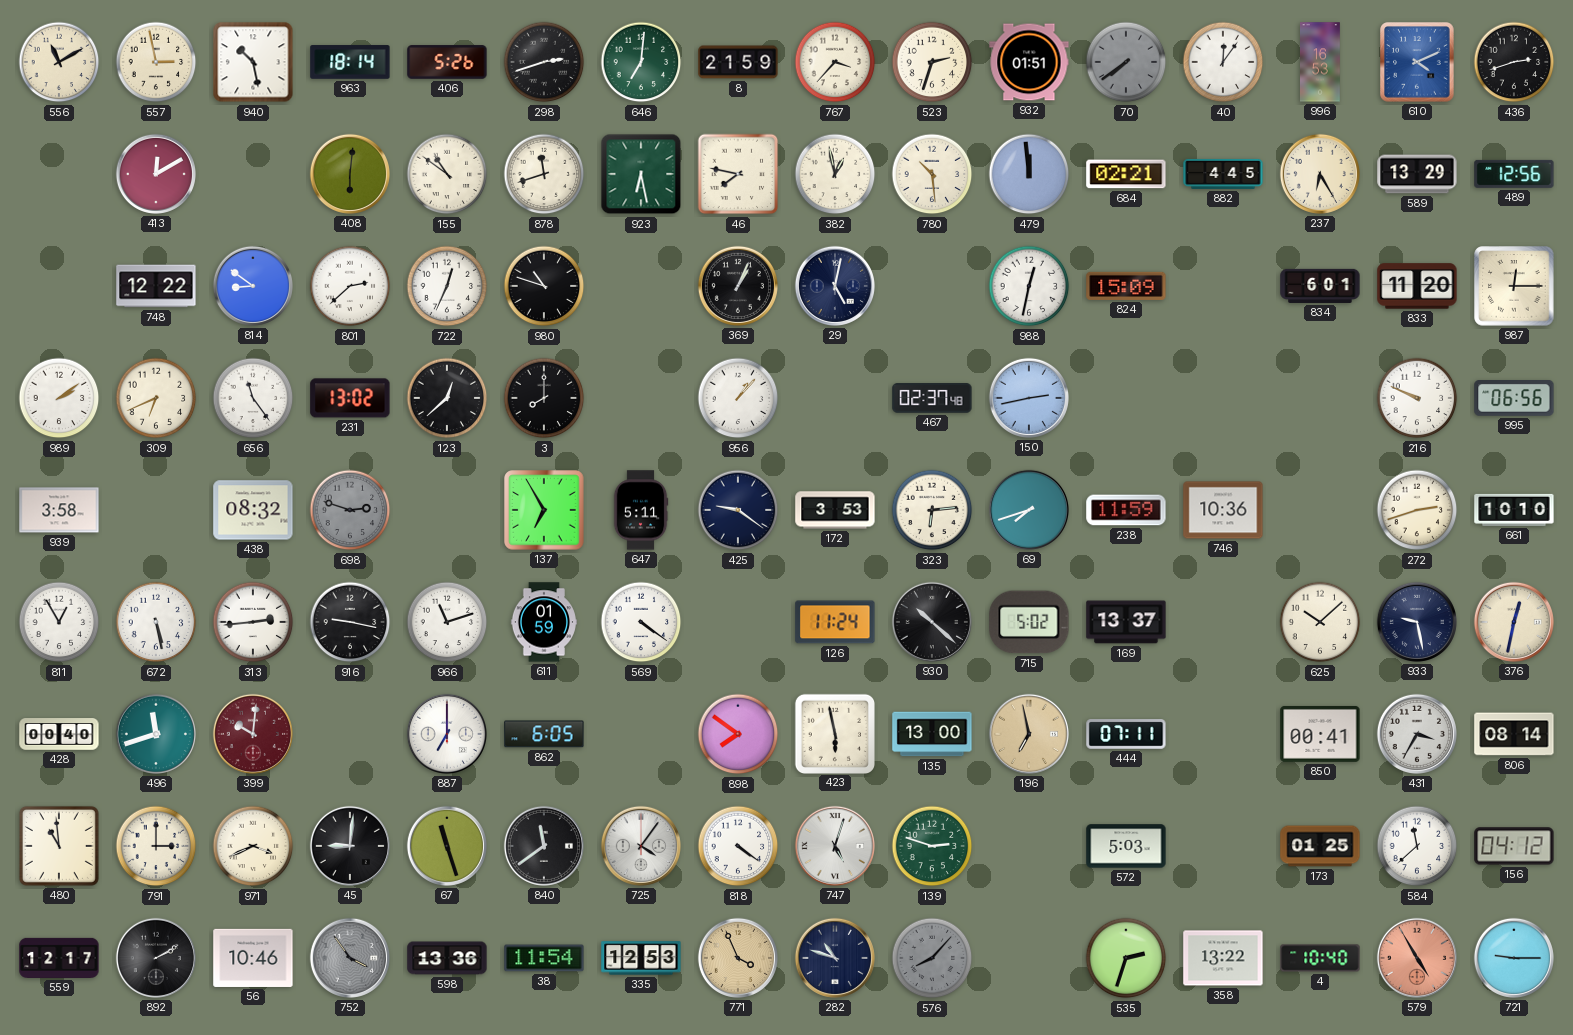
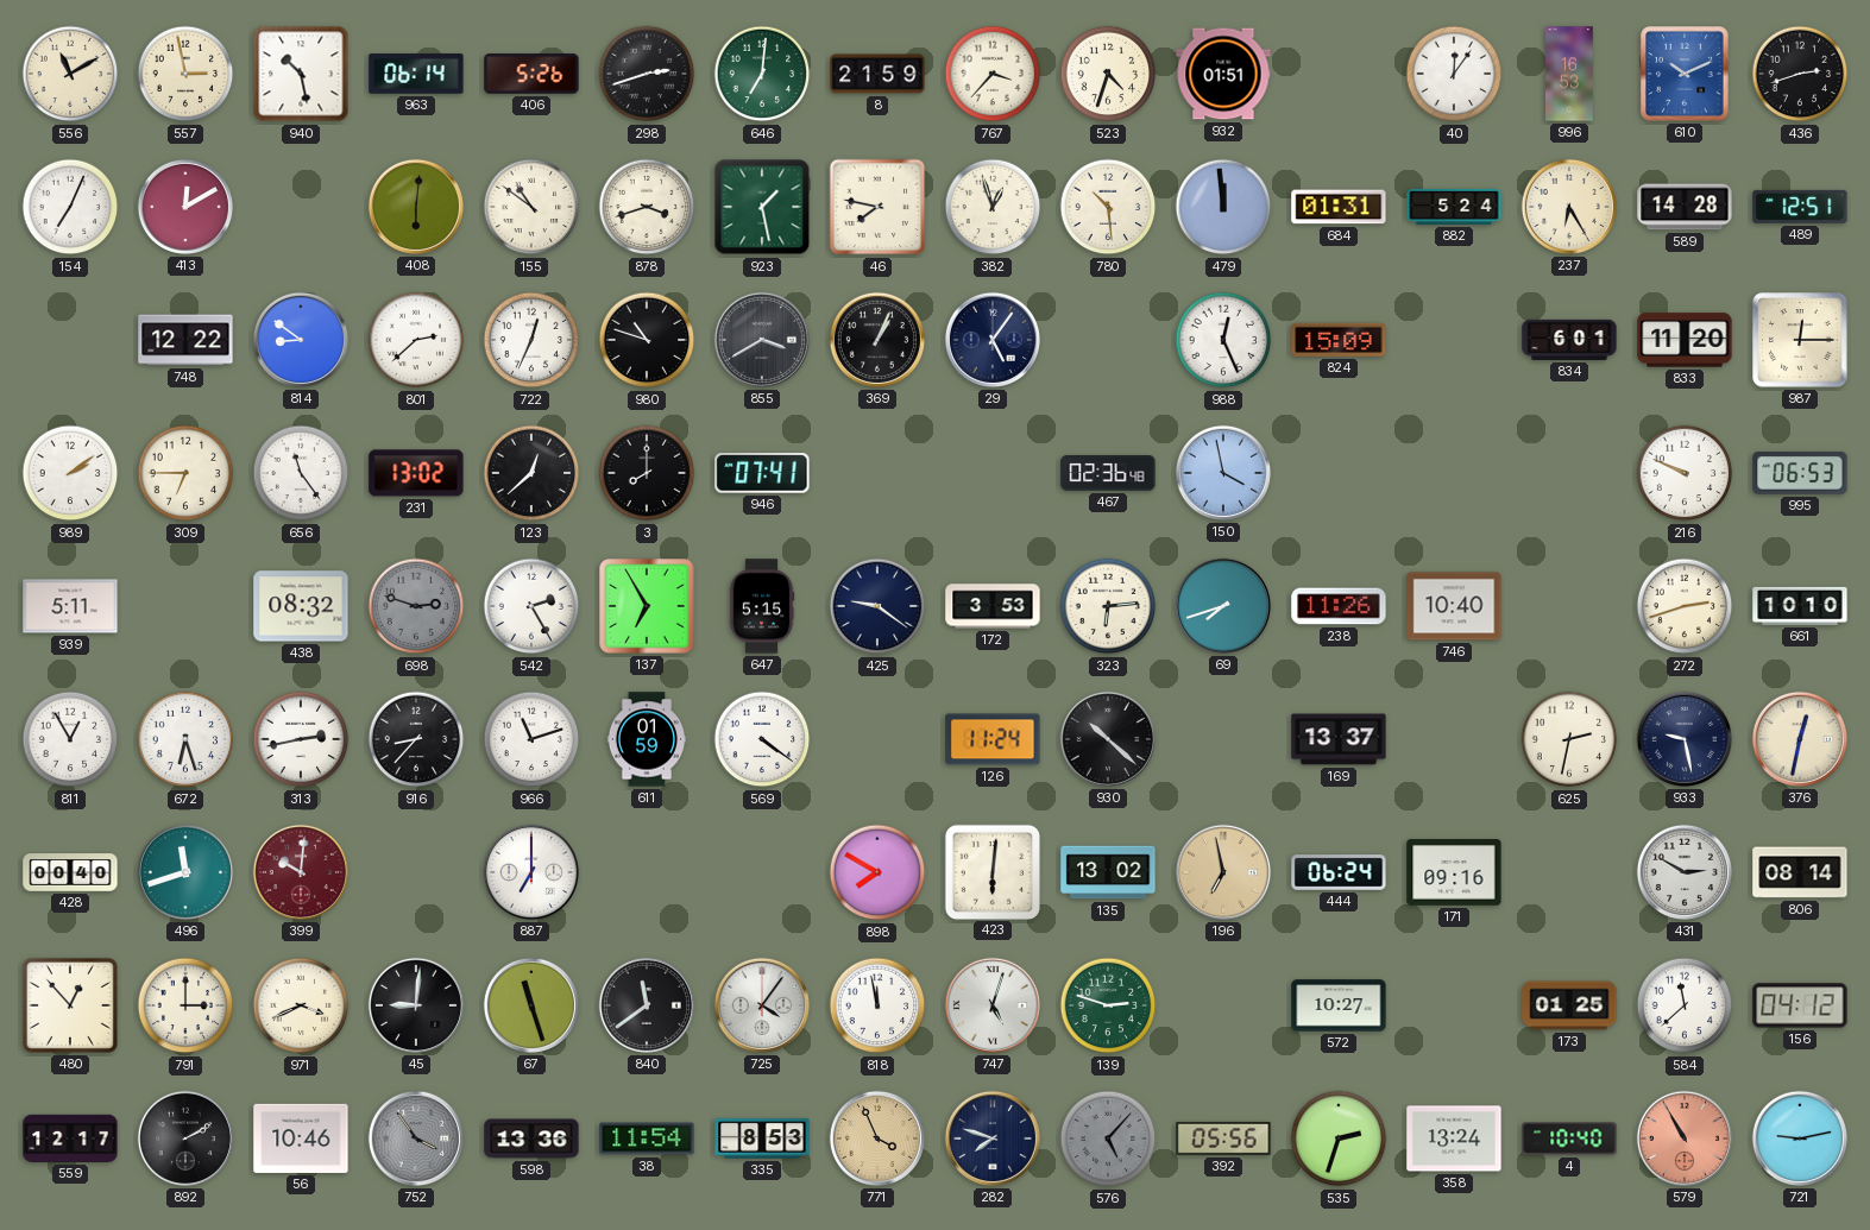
963: 18:14 -> 06:14
523: 2:33 -> 4:33
70: 7:39 -> none
610: 4:11 -> 10:11
154: none -> 7:04
878: 11:42 -> 3:42
923: 6:28 -> 1:28
382: 12:58 -> 12:57
684: 02:21 -> 01:31
882: 4:45 -> 5:24
589: 13:29 -> 14:28
489: 12:56 -> 12:51
855: none -> 3:40
29: 5:02 -> 5:06
988: 12:32 -> 12:26
309: 6:41 -> 6:45
946: none -> 07:41
956: 1:07 -> none
467: 02:37 -> 02:36
150: 2:43 -> 3:58
995: 06:56 -> 06:53
939: 3:58 -> 5:11
542: none -> 2:25
647: 5:11 -> 5:15
238: 11:59 -> 11:26
746: 10:36 -> 10:40
672: 5:28 -> 6:27
313: 2:44 -> 2:43
916: 9:17 -> 8:37
715: 5:02 -> none
625: 10:08 -> 2:32
862: 6:05 -> none
898: 7:51 -> 7:50
423: 5:58 -> 6:01
135: 13:00 -> 13:02
444: 07:11 -> 06:24
171: none -> 09:16
850: 00:41 -> none
431: 3:35 -> 2:50
480: 10:59 -> 12:53
818: 4:21 -> 11:58
572: 5:03 -> 10:27
335: 12:53 -> 8:53
282: 10:48 -> 7:48
576: 8:07 -> 5:07
392: none -> 05:56
358: 13:22 -> 13:24
579: 4:55 -> 10:55
721: 9:15 -> 9:13
